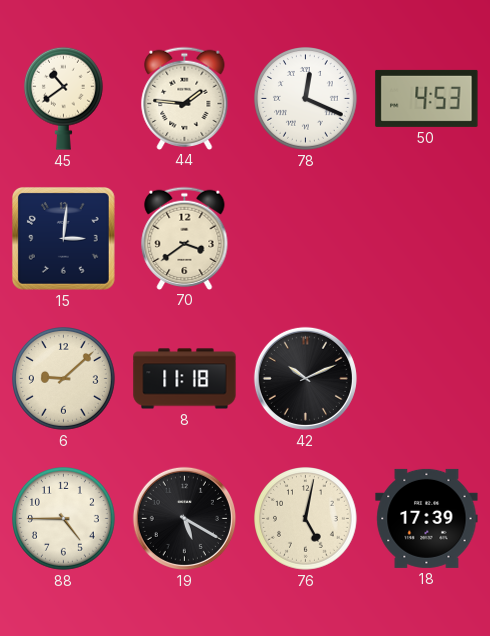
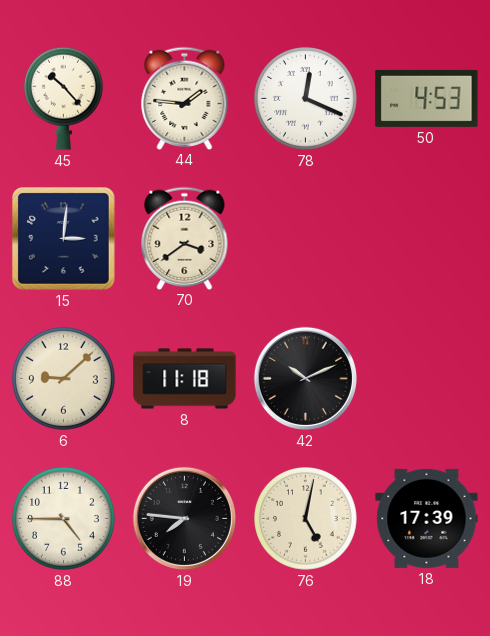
45: 10:39 -> 10:23
19: 5:20 -> 7:46
